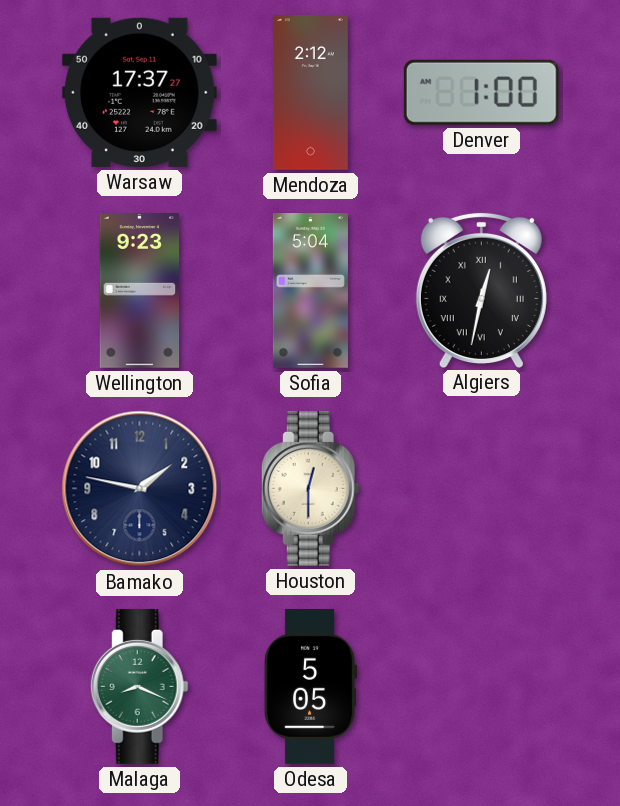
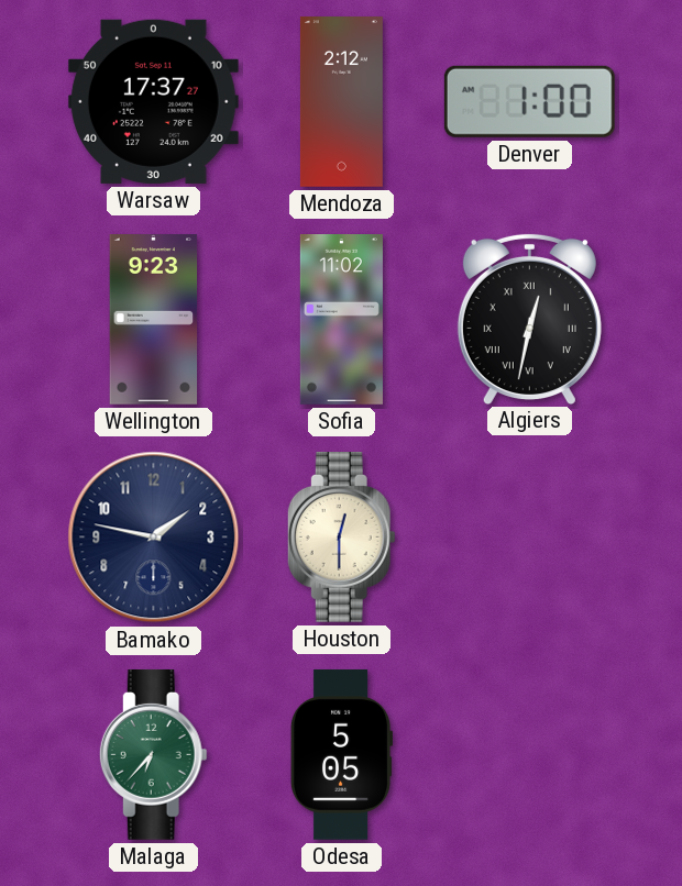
Sofia: 5:04 -> 11:02
Malaga: 8:19 -> 6:37
